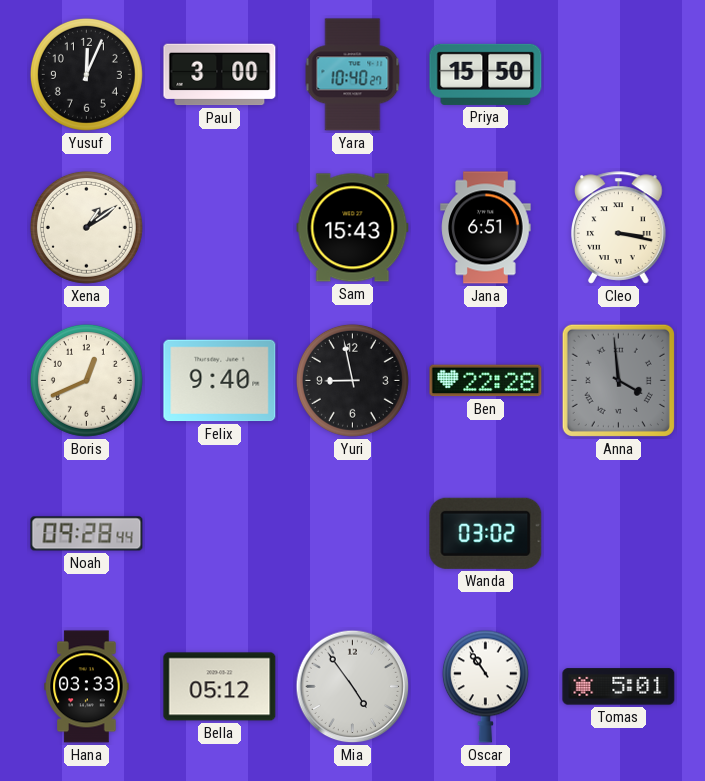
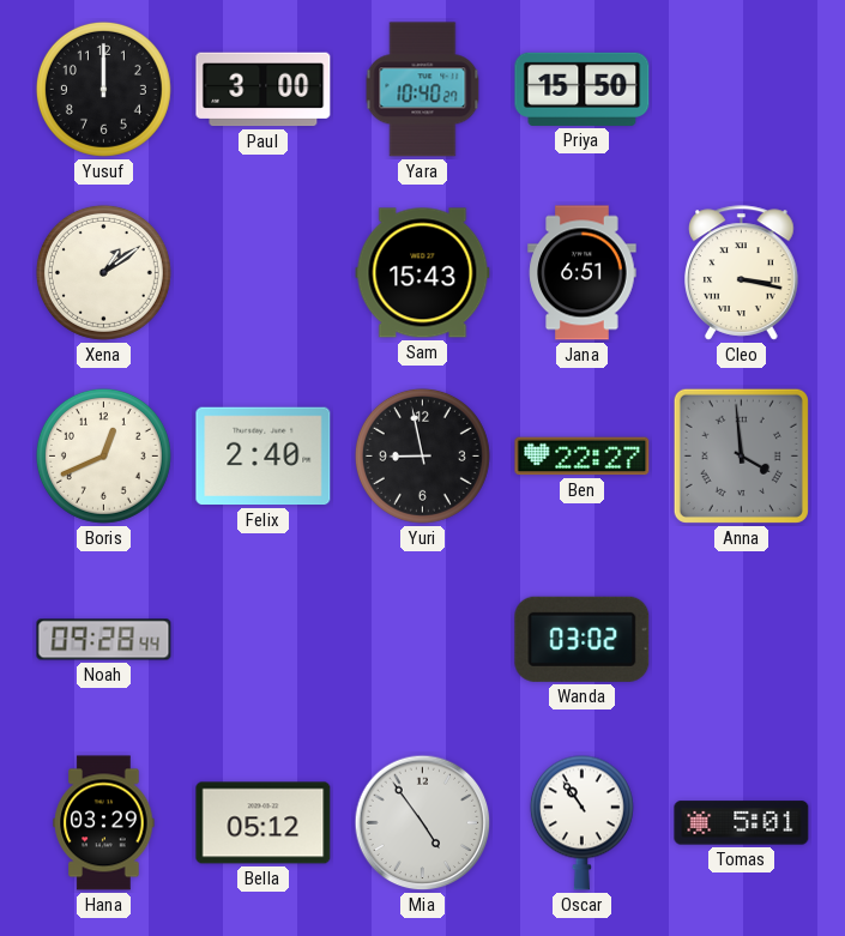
Yusuf: 12:04 -> 12:00
Felix: 9:40 -> 2:40
Ben: 22:28 -> 22:27
Hana: 03:33 -> 03:29
